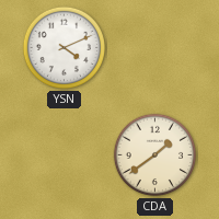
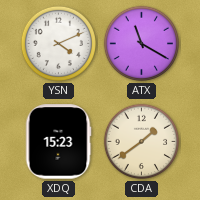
ATX: none -> 11:20
XDQ: none -> 15:23
